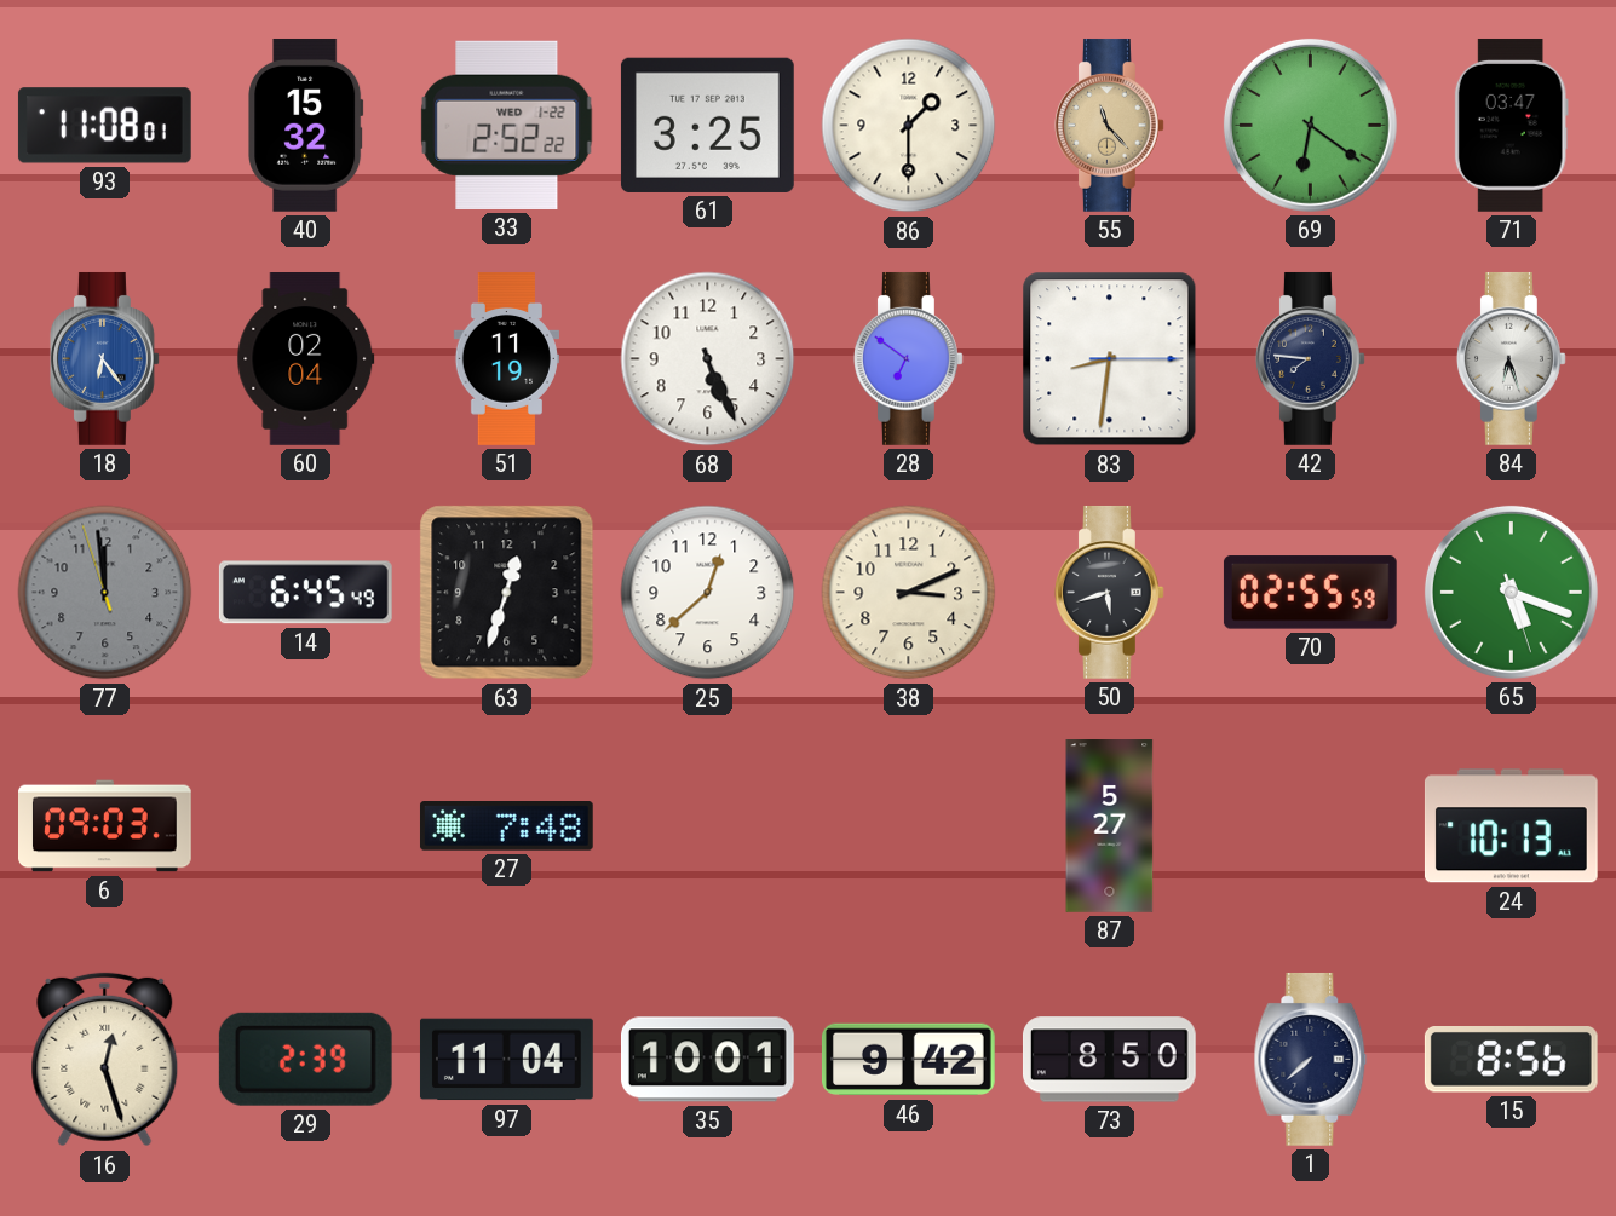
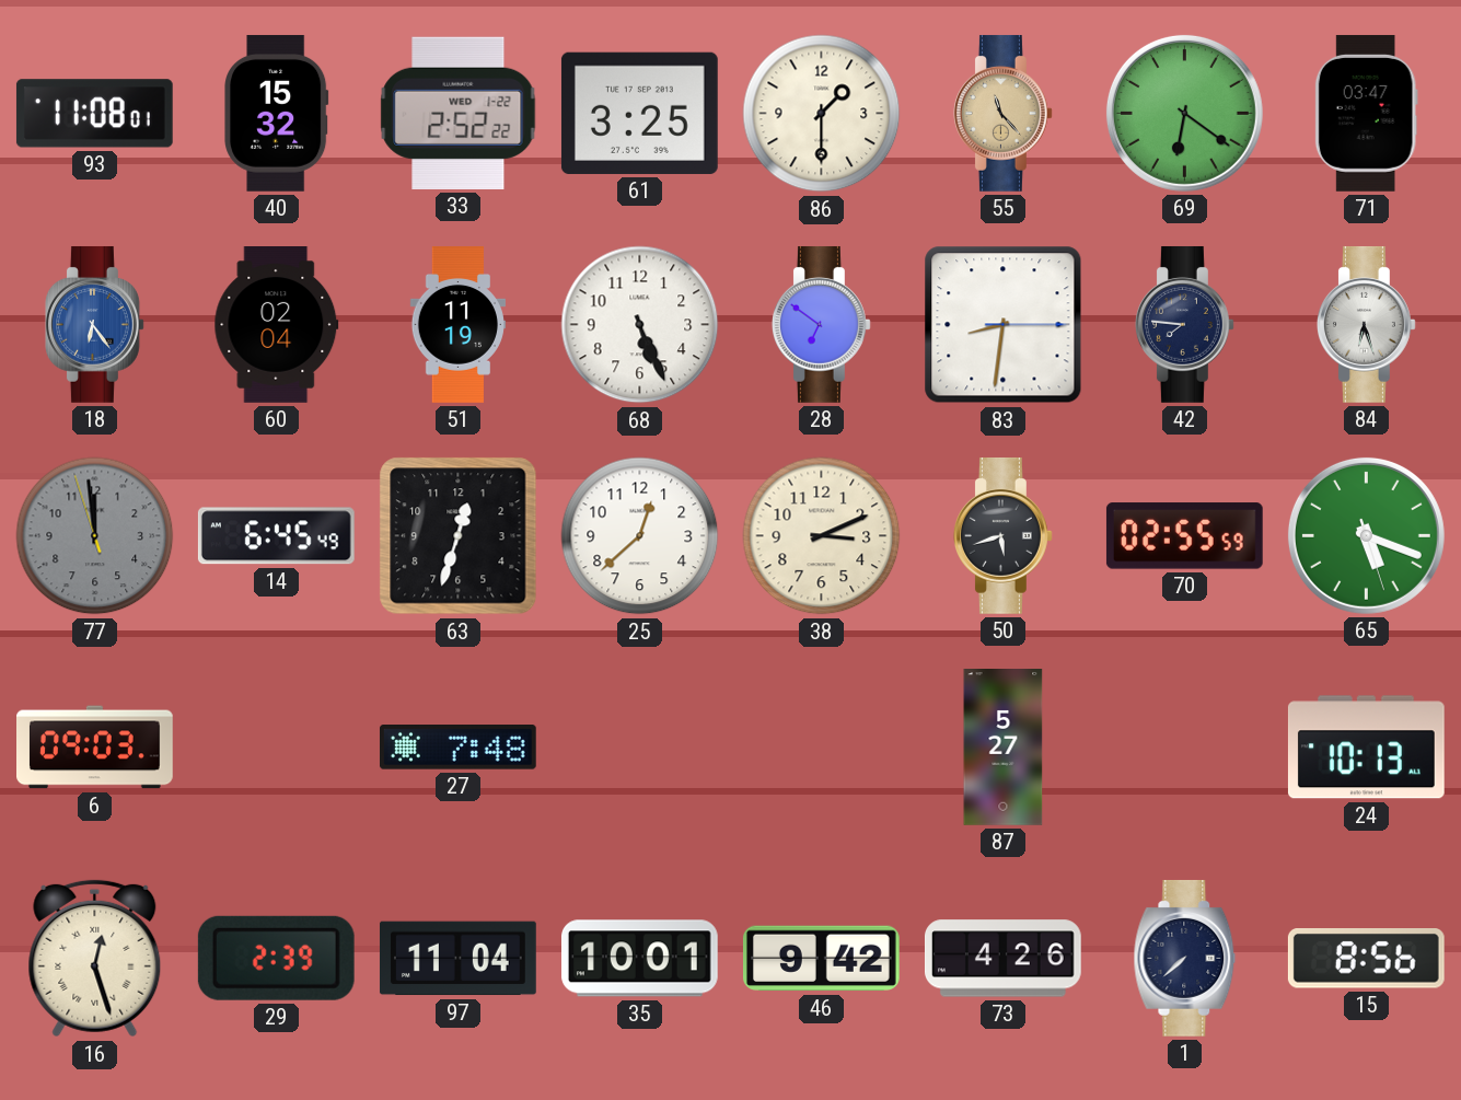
73: 8:50 -> 4:26
